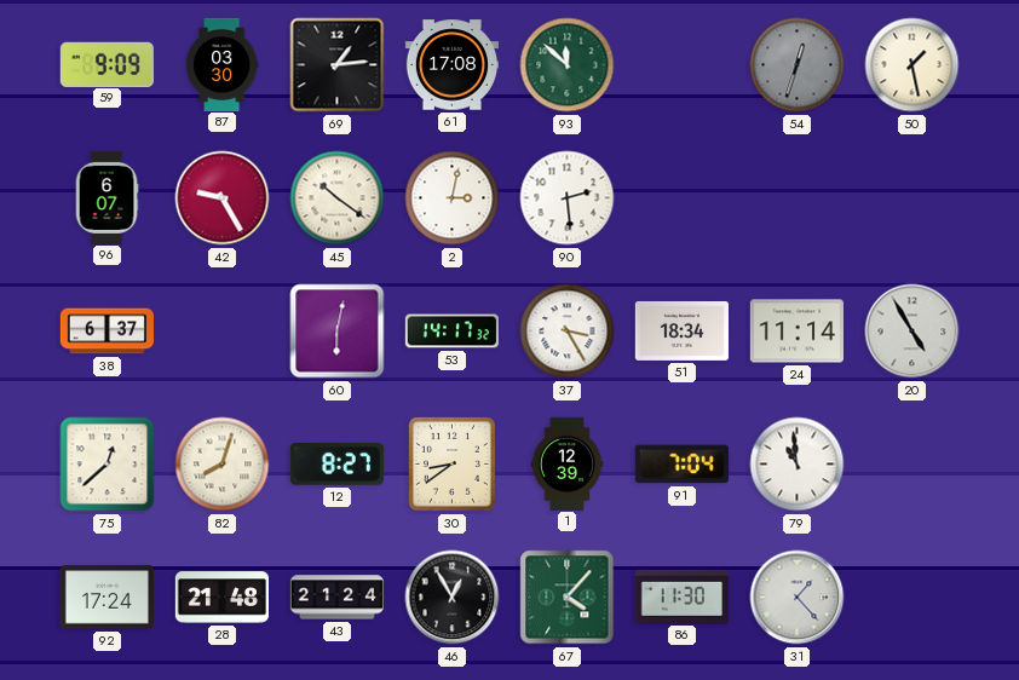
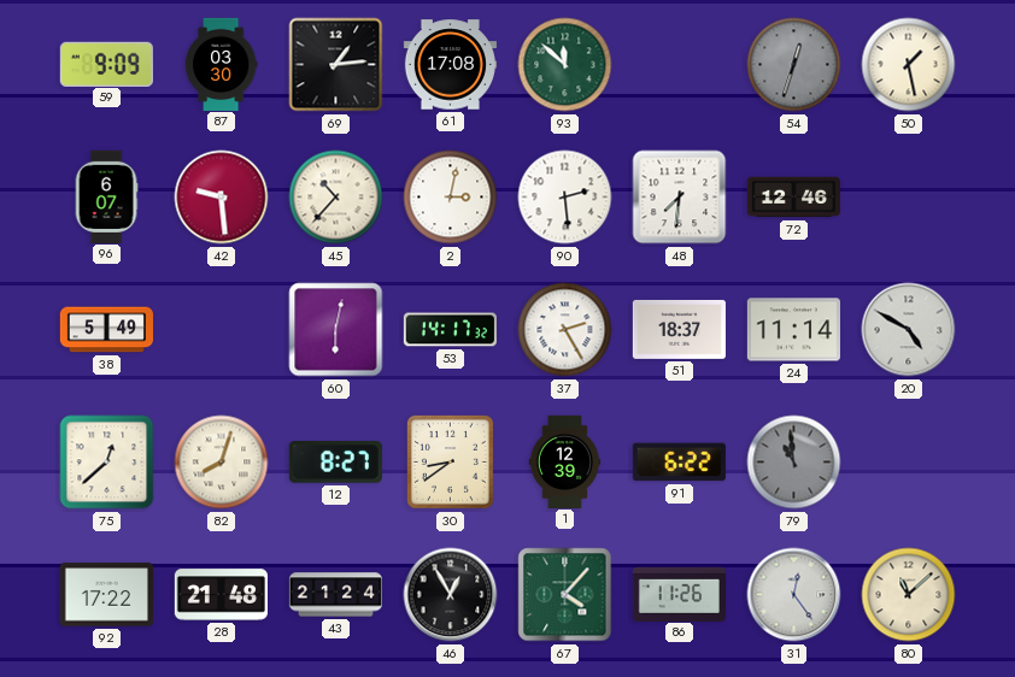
42: 9:25 -> 9:29
45: 10:21 -> 10:37
48: none -> 7:31
72: none -> 12:46
38: 6:37 -> 5:49
37: 3:25 -> 2:25
51: 18:34 -> 18:37
20: 4:55 -> 4:50
91: 7:04 -> 6:22
79 dial: white -> grey
92: 17:24 -> 17:22
86: 11:30 -> 11:26
31: 1:23 -> 12:24
80: none -> 11:08
